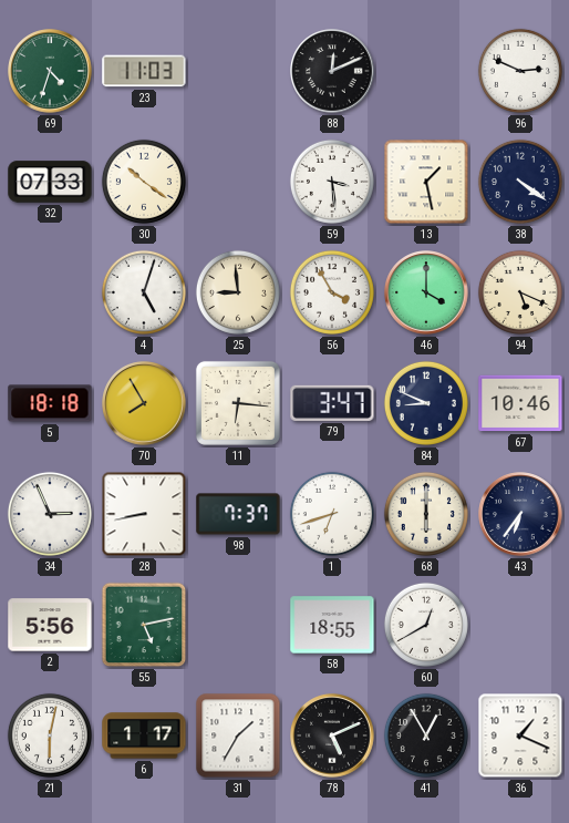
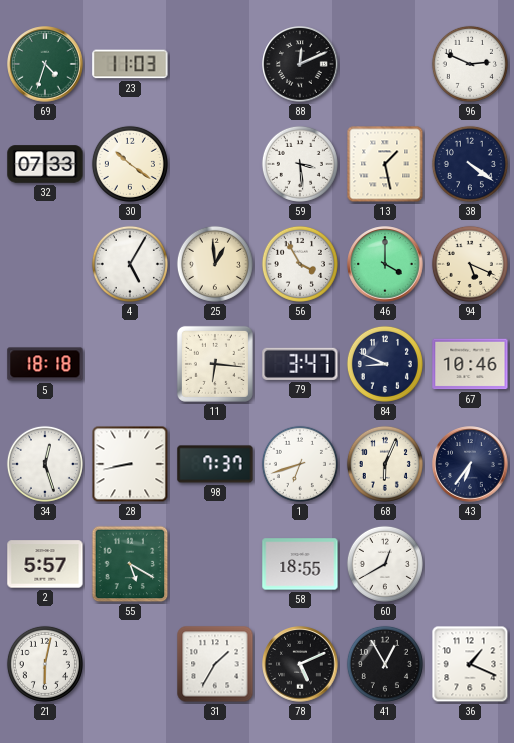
4: 5:03 -> 5:05
25: 8:59 -> 12:59
70: 7:55 -> none
34: 2:56 -> 12:27
68: 6:00 -> 6:04
2: 5:56 -> 5:57
55: 5:13 -> 5:20
6: 1:17 -> none
